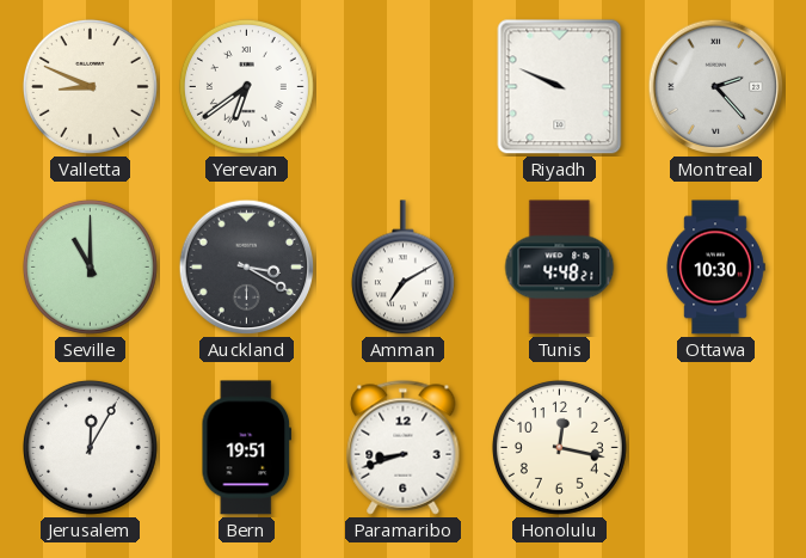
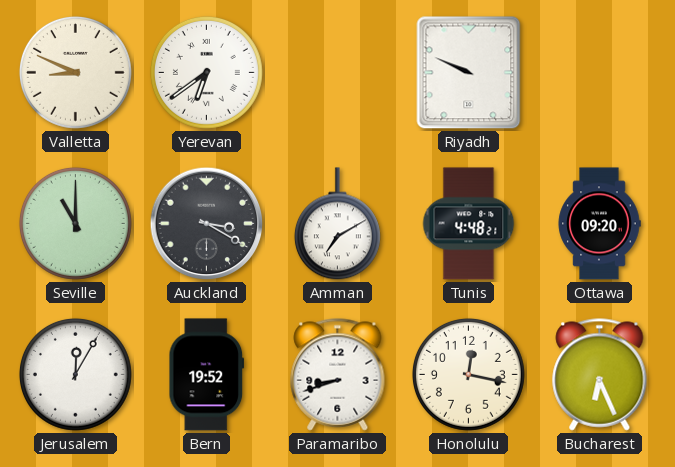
Montreal: 2:23 -> none
Ottawa: 10:30 -> 09:20
Bern: 19:51 -> 19:52
Bucharest: none -> 6:26
